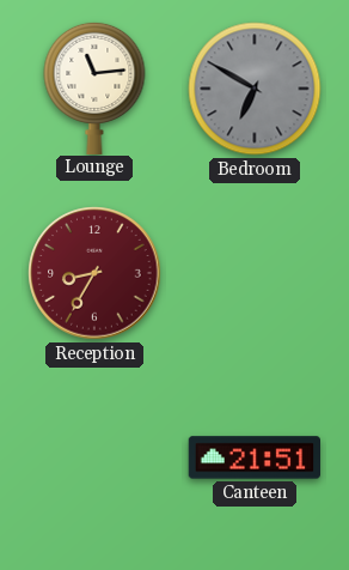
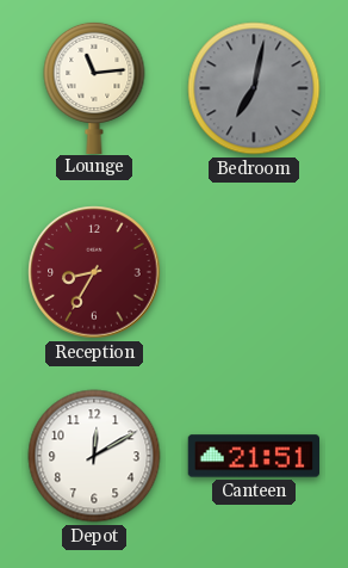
Bedroom: 6:50 -> 7:02
Depot: none -> 12:10
